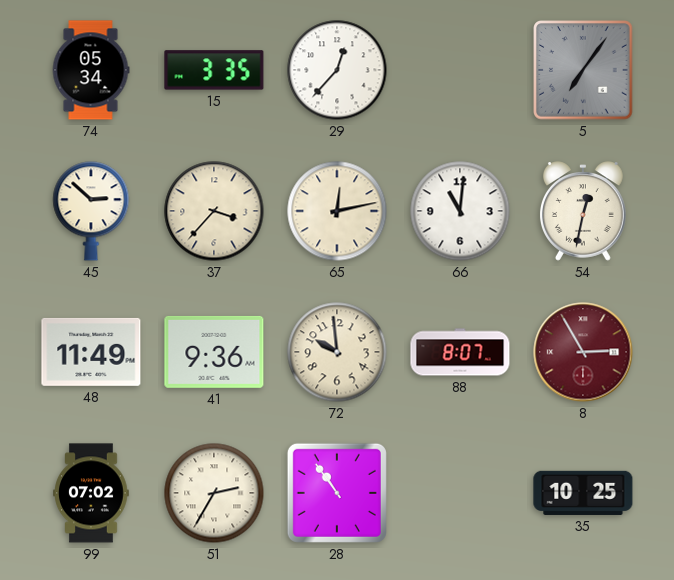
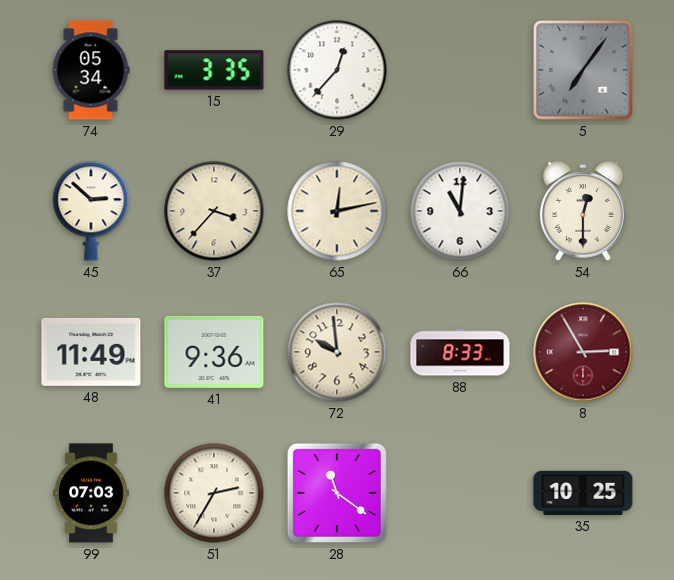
54: 12:32 -> 12:30
88: 8:07 -> 8:33
99: 07:02 -> 07:03
28: 10:54 -> 11:21
